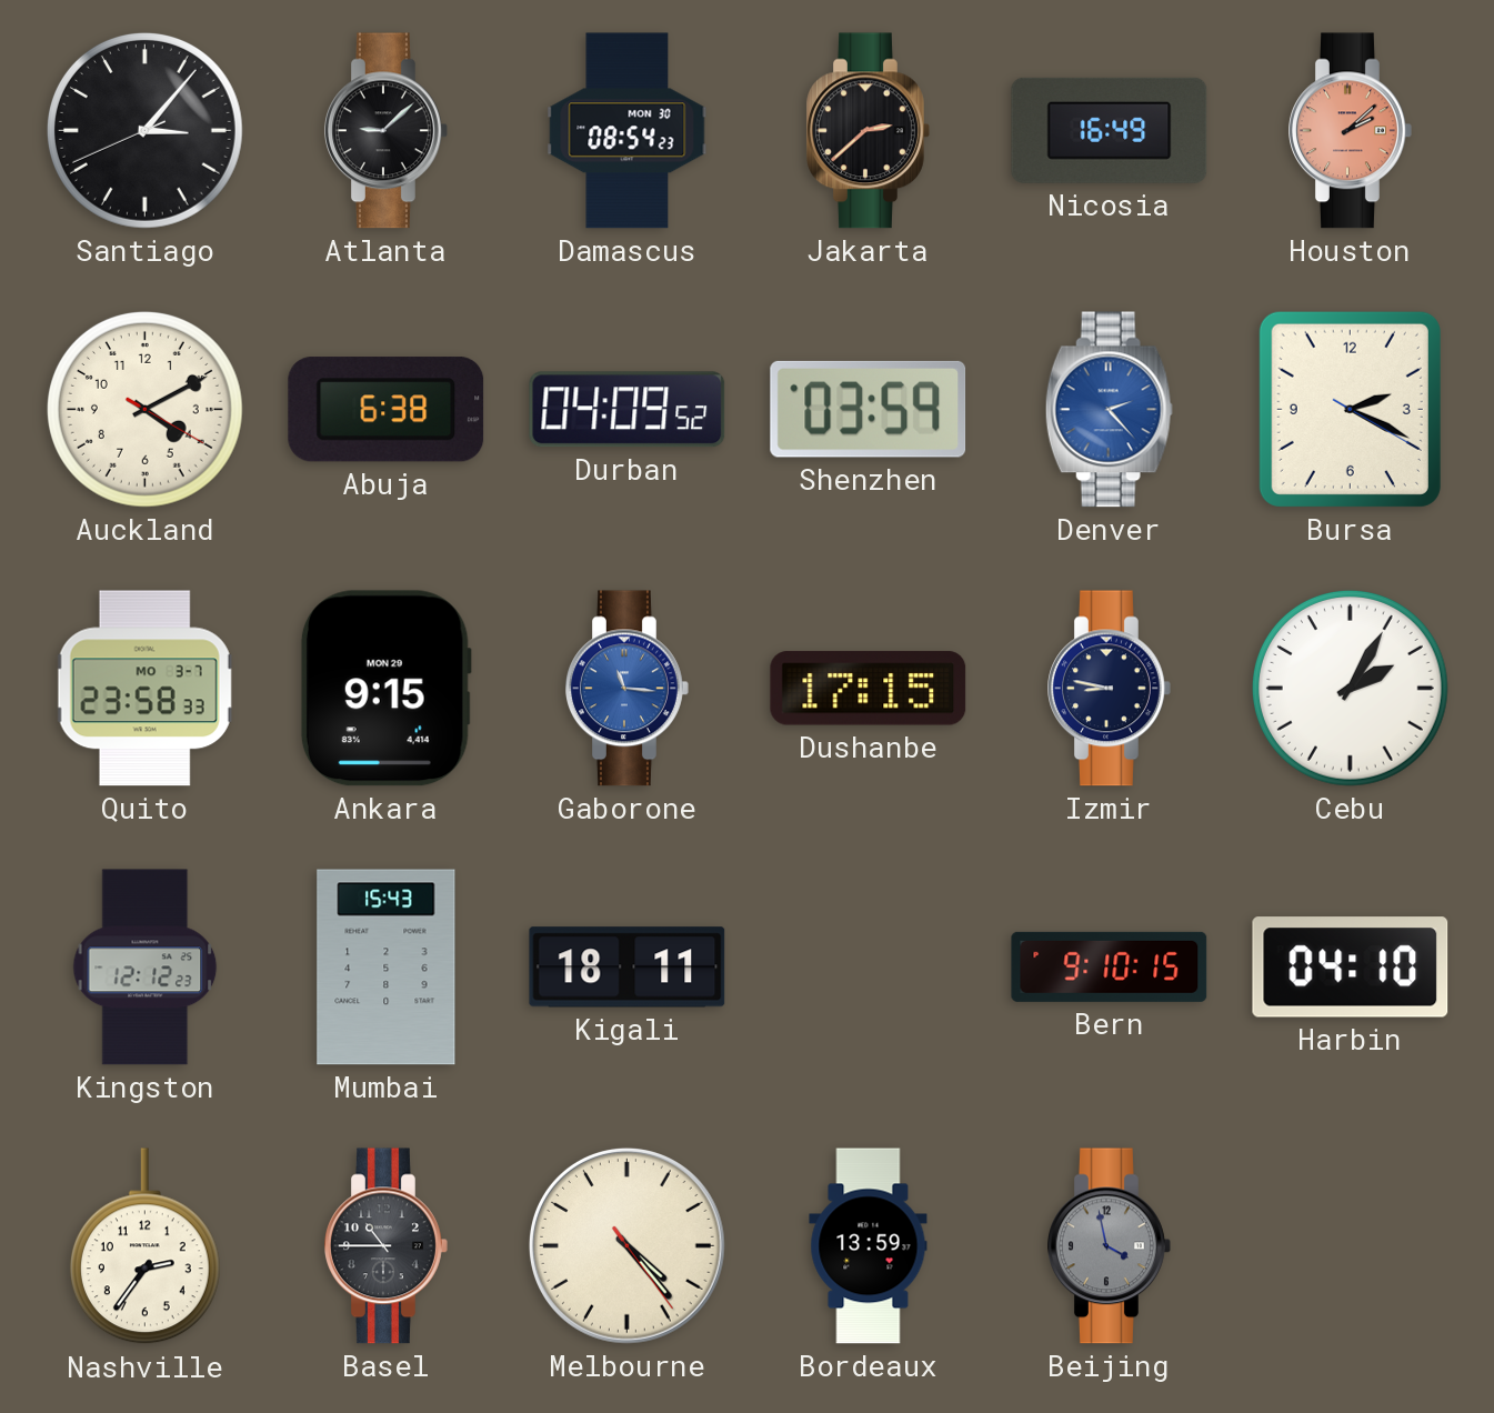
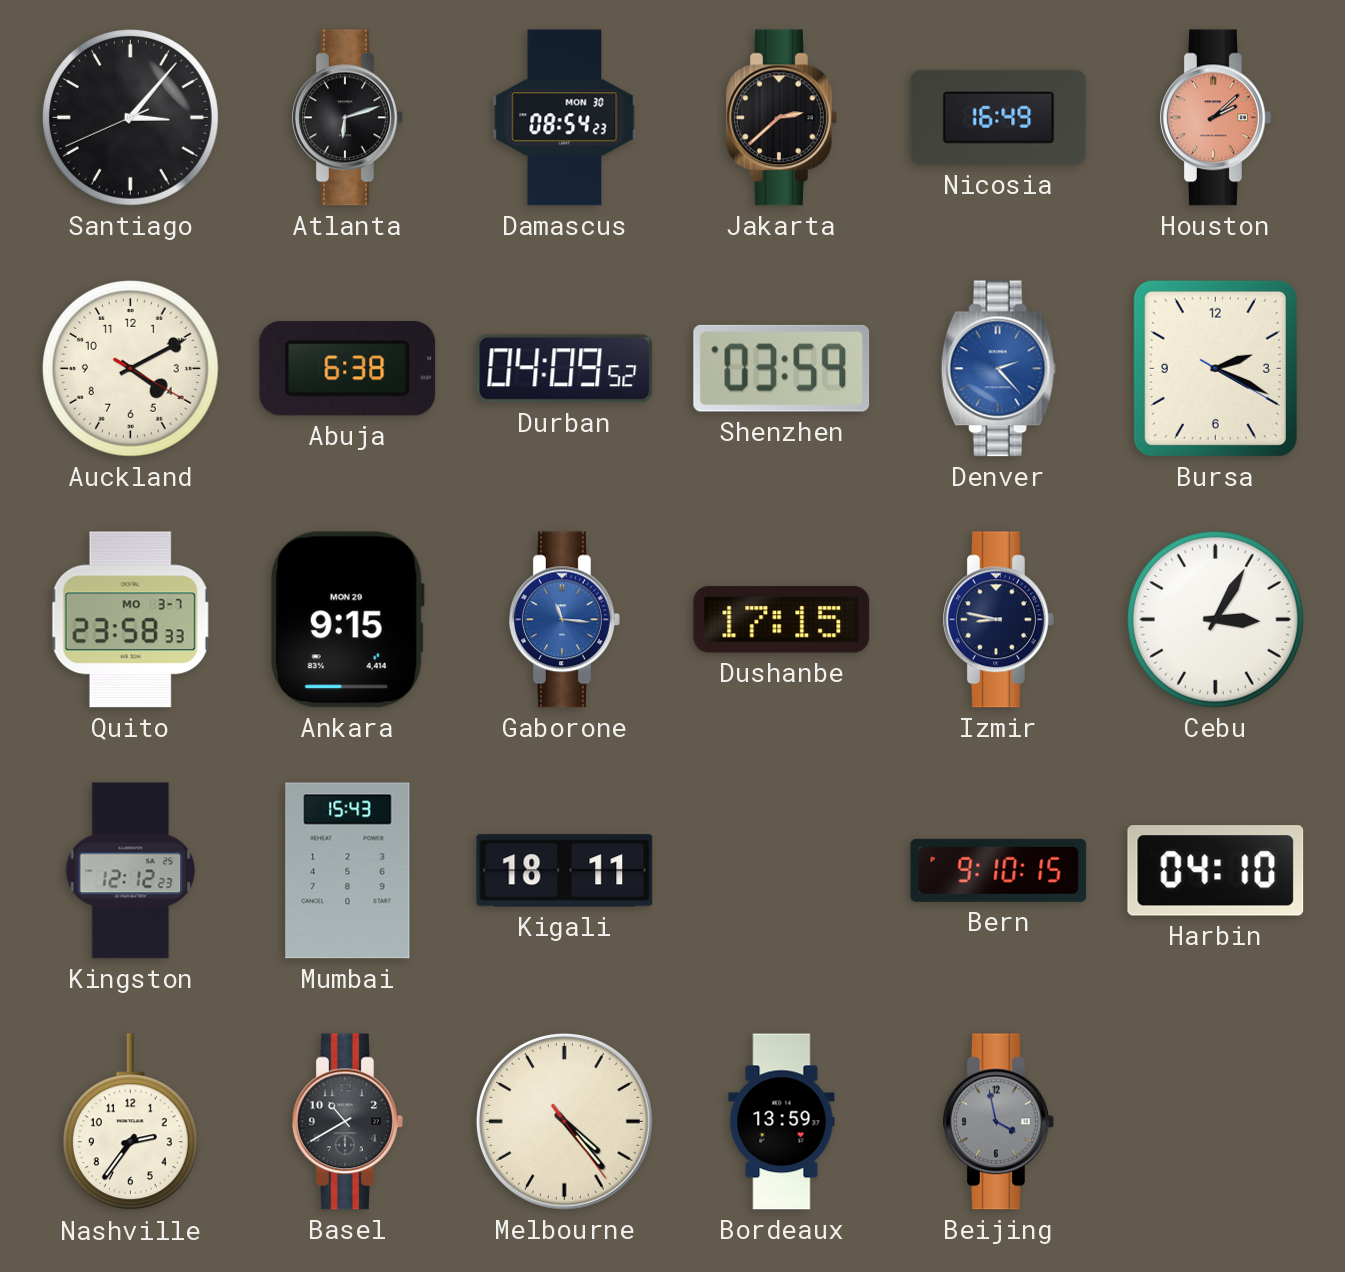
Atlanta: 9:08 -> 6:12
Cebu: 2:05 -> 3:05
Basel: 10:45 -> 10:40
